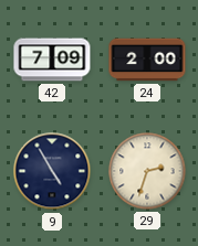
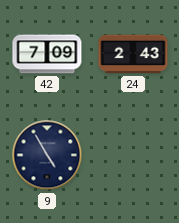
24: 2:00 -> 2:43
29: 2:33 -> none
